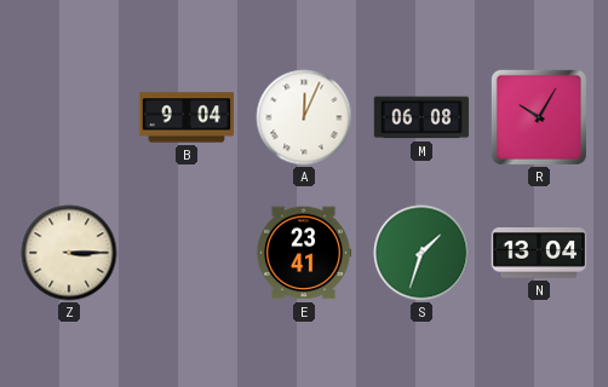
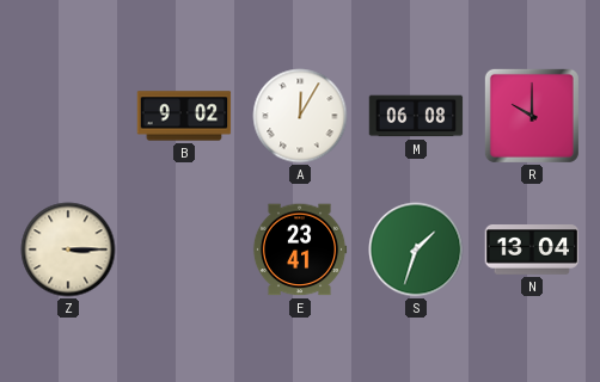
B: 9:04 -> 9:02
A: 12:04 -> 12:05
R: 10:05 -> 10:00
